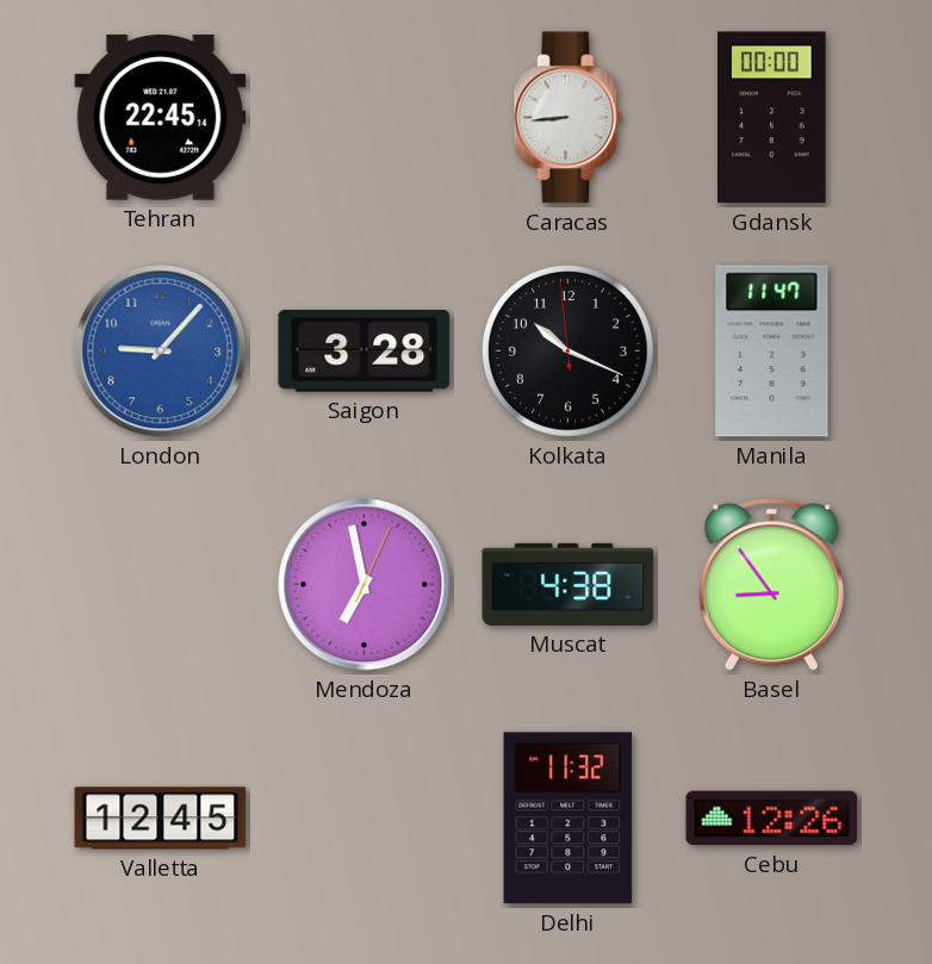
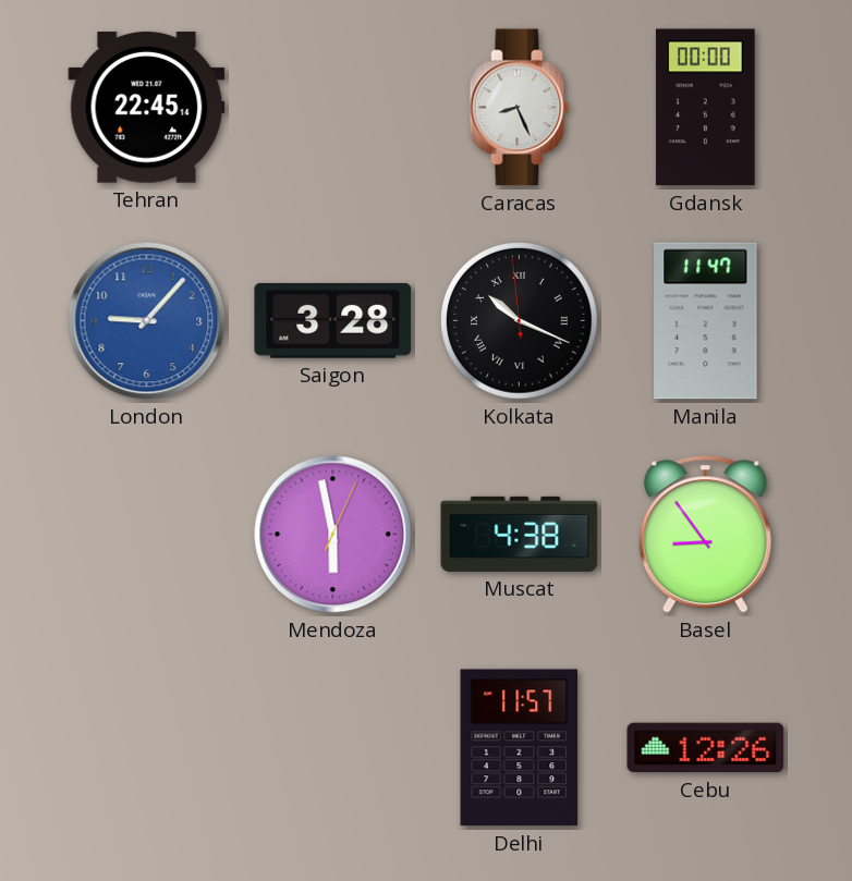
Caracas: 8:44 -> 8:26
Kolkata numerals: Arabic -> Roman
Mendoza: 6:58 -> 5:58
Valletta: 12:45 -> none
Delhi: 11:32 -> 11:57
